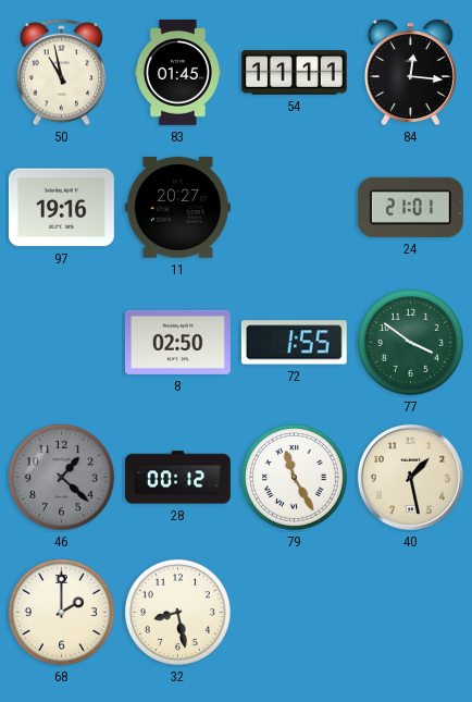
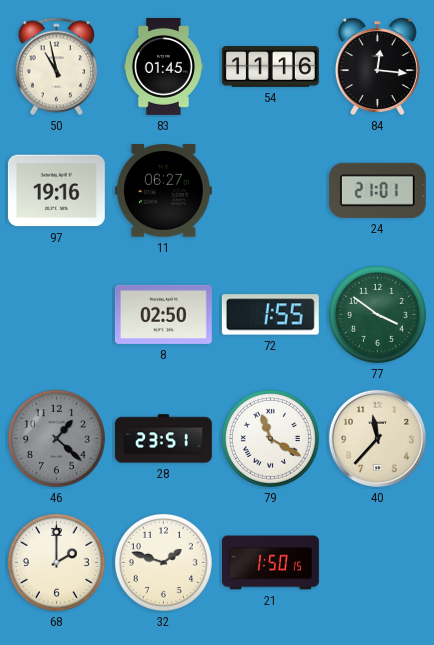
54: 11:11 -> 11:16
11: 20:27 -> 06:27
28: 00:12 -> 23:51
79: 11:25 -> 11:20
40: 1:28 -> 11:37
32: 8:28 -> 1:48
21: none -> 1:50
